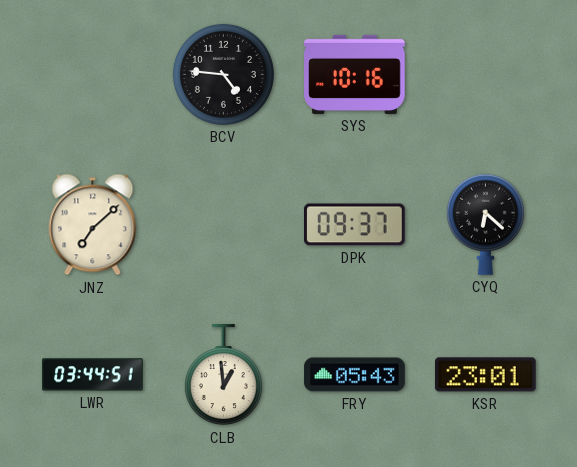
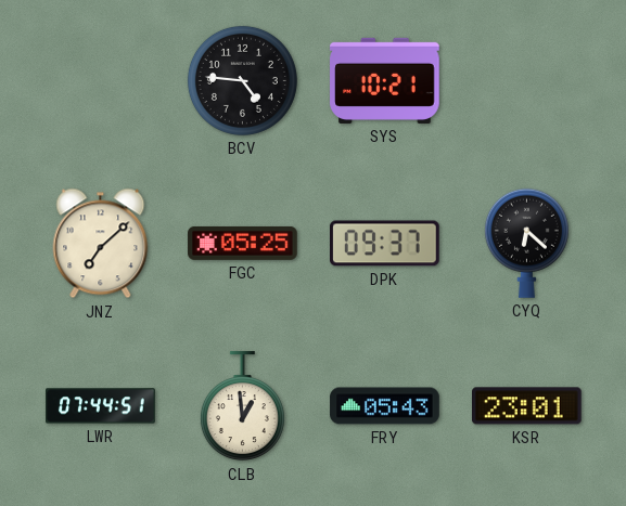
SYS: 10:16 -> 10:21
FGC: none -> 05:25
LWR: 03:44 -> 07:44
